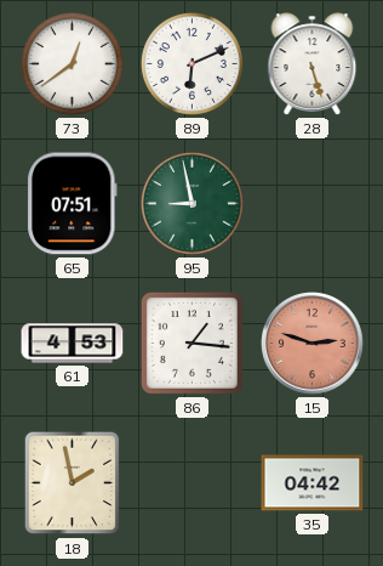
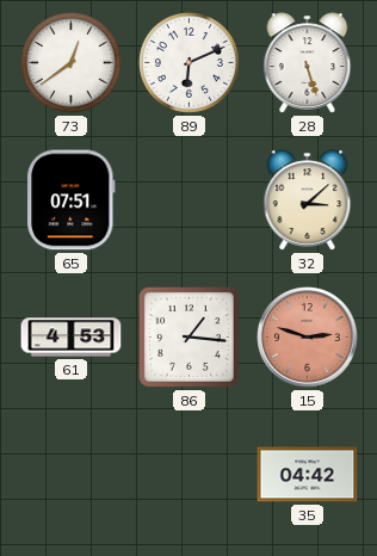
95: 8:58 -> none
32: none -> 3:08
18: 1:58 -> none
